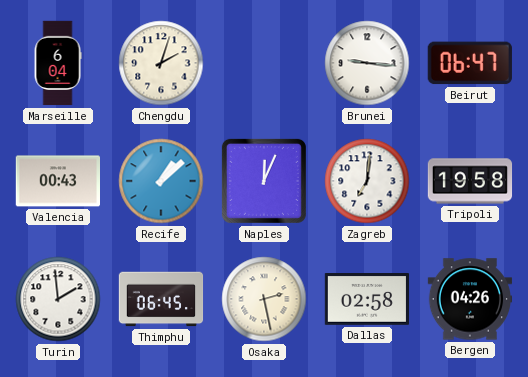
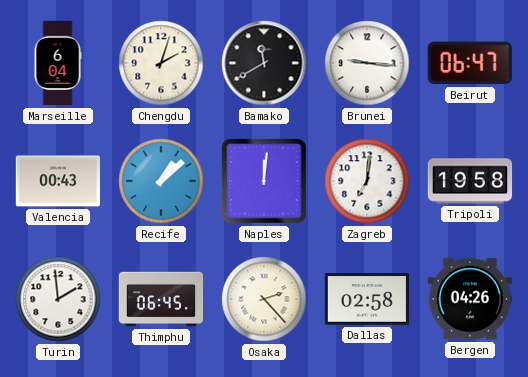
Bamako: none -> 11:40
Naples: 12:04 -> 12:01
Osaka: 2:28 -> 2:23
